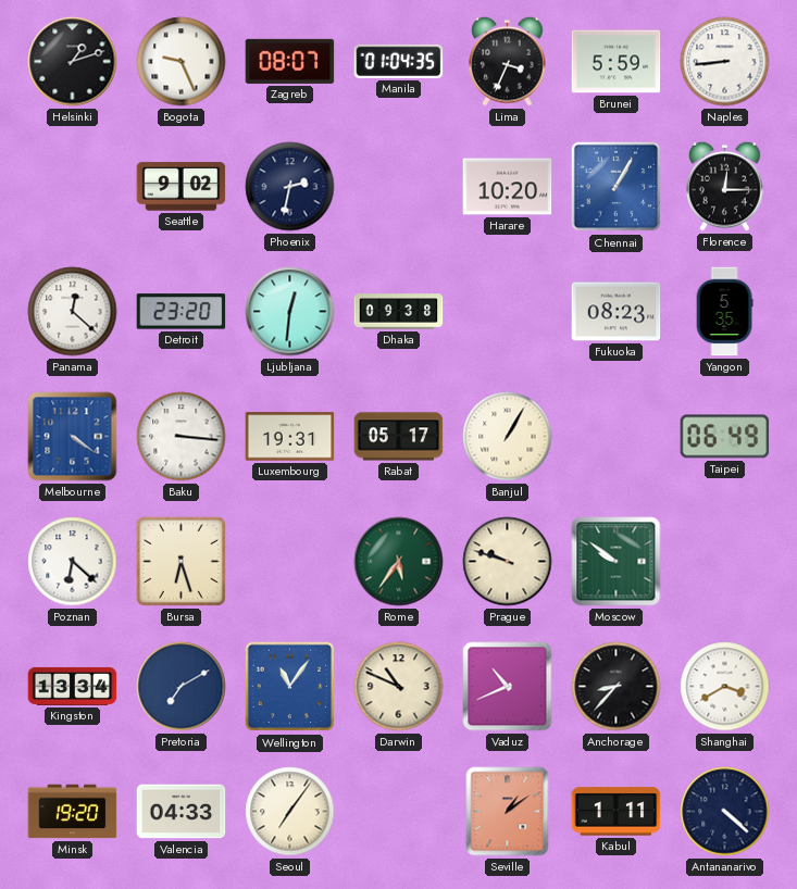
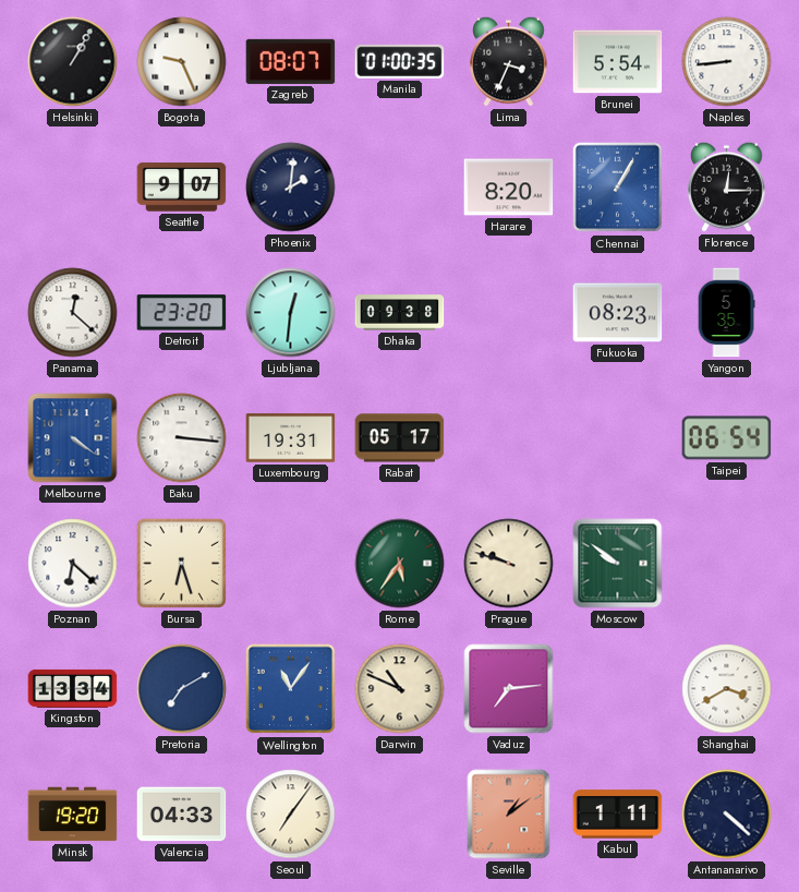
Helsinki: 1:12 -> 1:05
Manila: 01:04 -> 01:00
Brunei: 5:59 -> 5:54
Seattle: 9:02 -> 9:07
Phoenix: 2:32 -> 2:01
Harare: 10:20 -> 8:20
Banjul: 1:05 -> none
Taipei: 06:49 -> 06:54
Vaduz: 10:41 -> 7:14
Anchorage: 8:37 -> none
